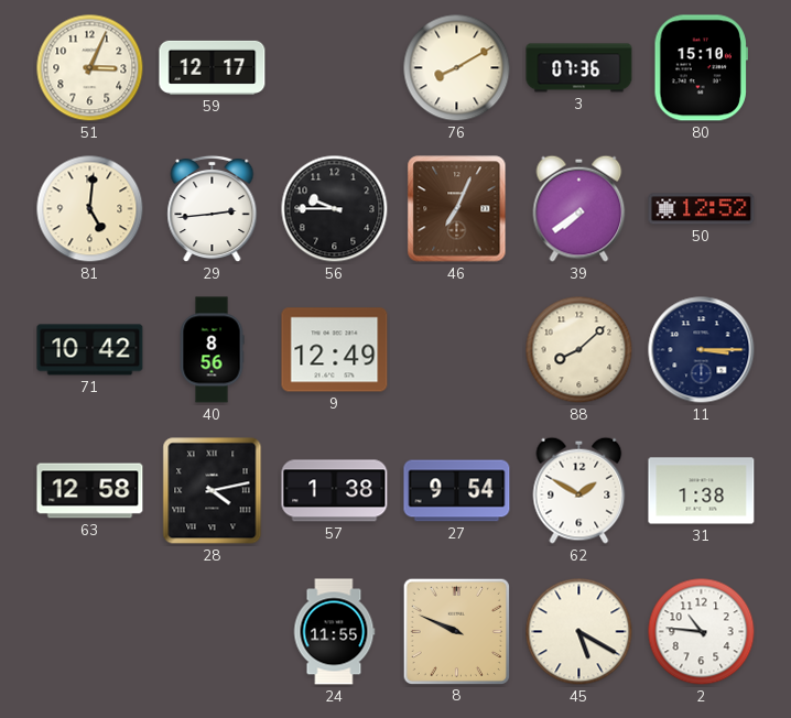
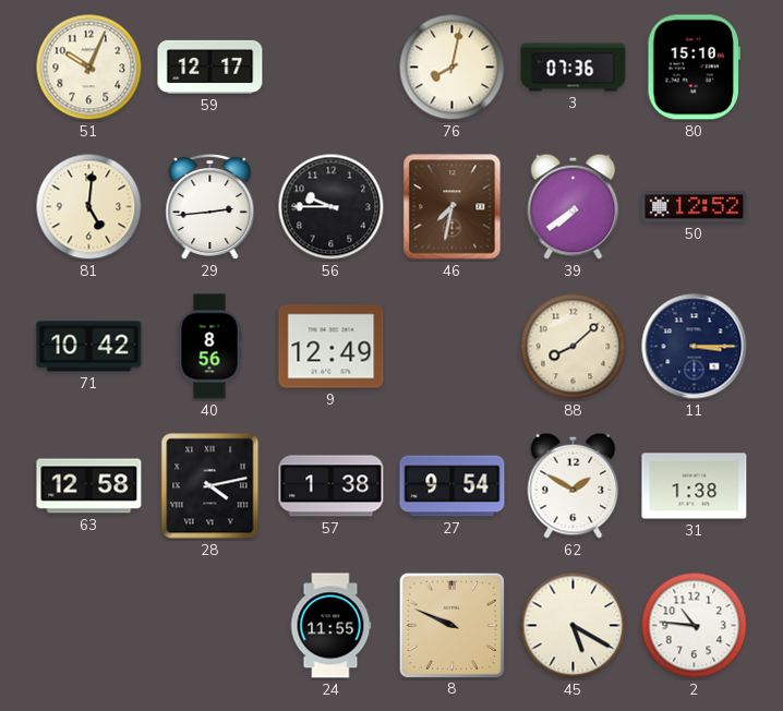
51: 3:04 -> 10:04
76: 8:10 -> 8:02
46: 7:04 -> 7:32
